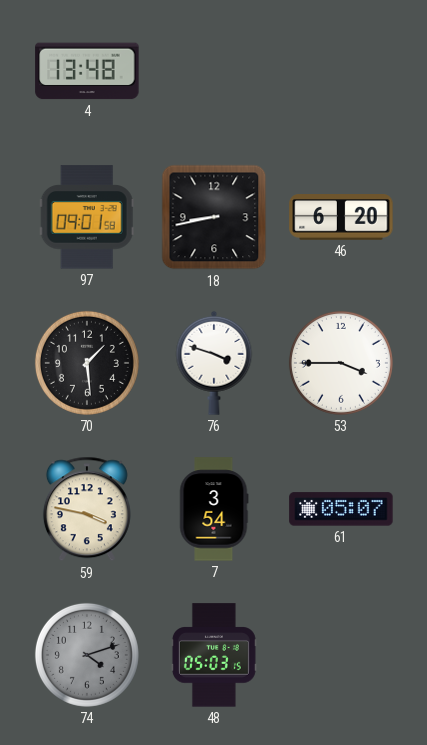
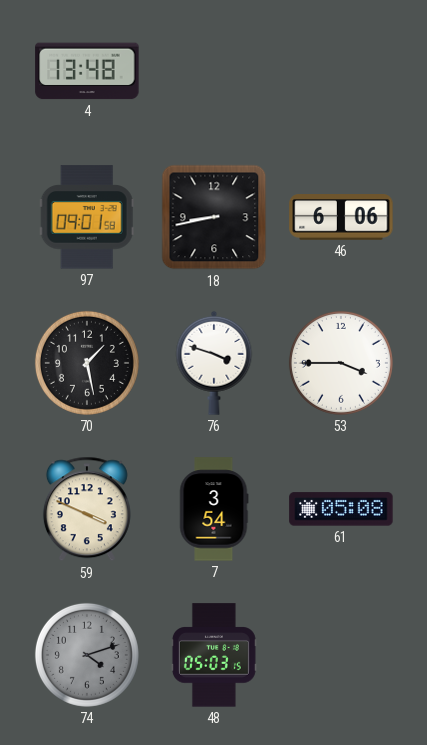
46: 6:20 -> 6:06
70: 1:29 -> 1:28
59: 3:47 -> 3:49
61: 05:07 -> 05:08
